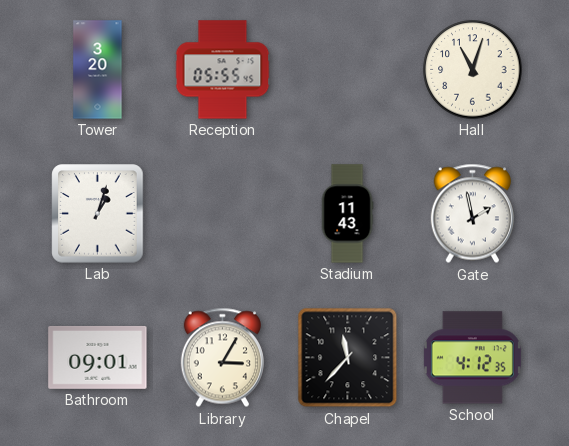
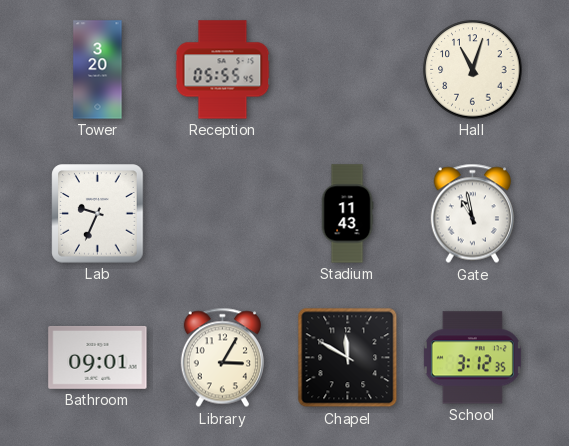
Lab: 1:03 -> 9:34
Gate: 1:58 -> 10:58
Chapel: 11:37 -> 11:50
School: 4:12 -> 3:12
